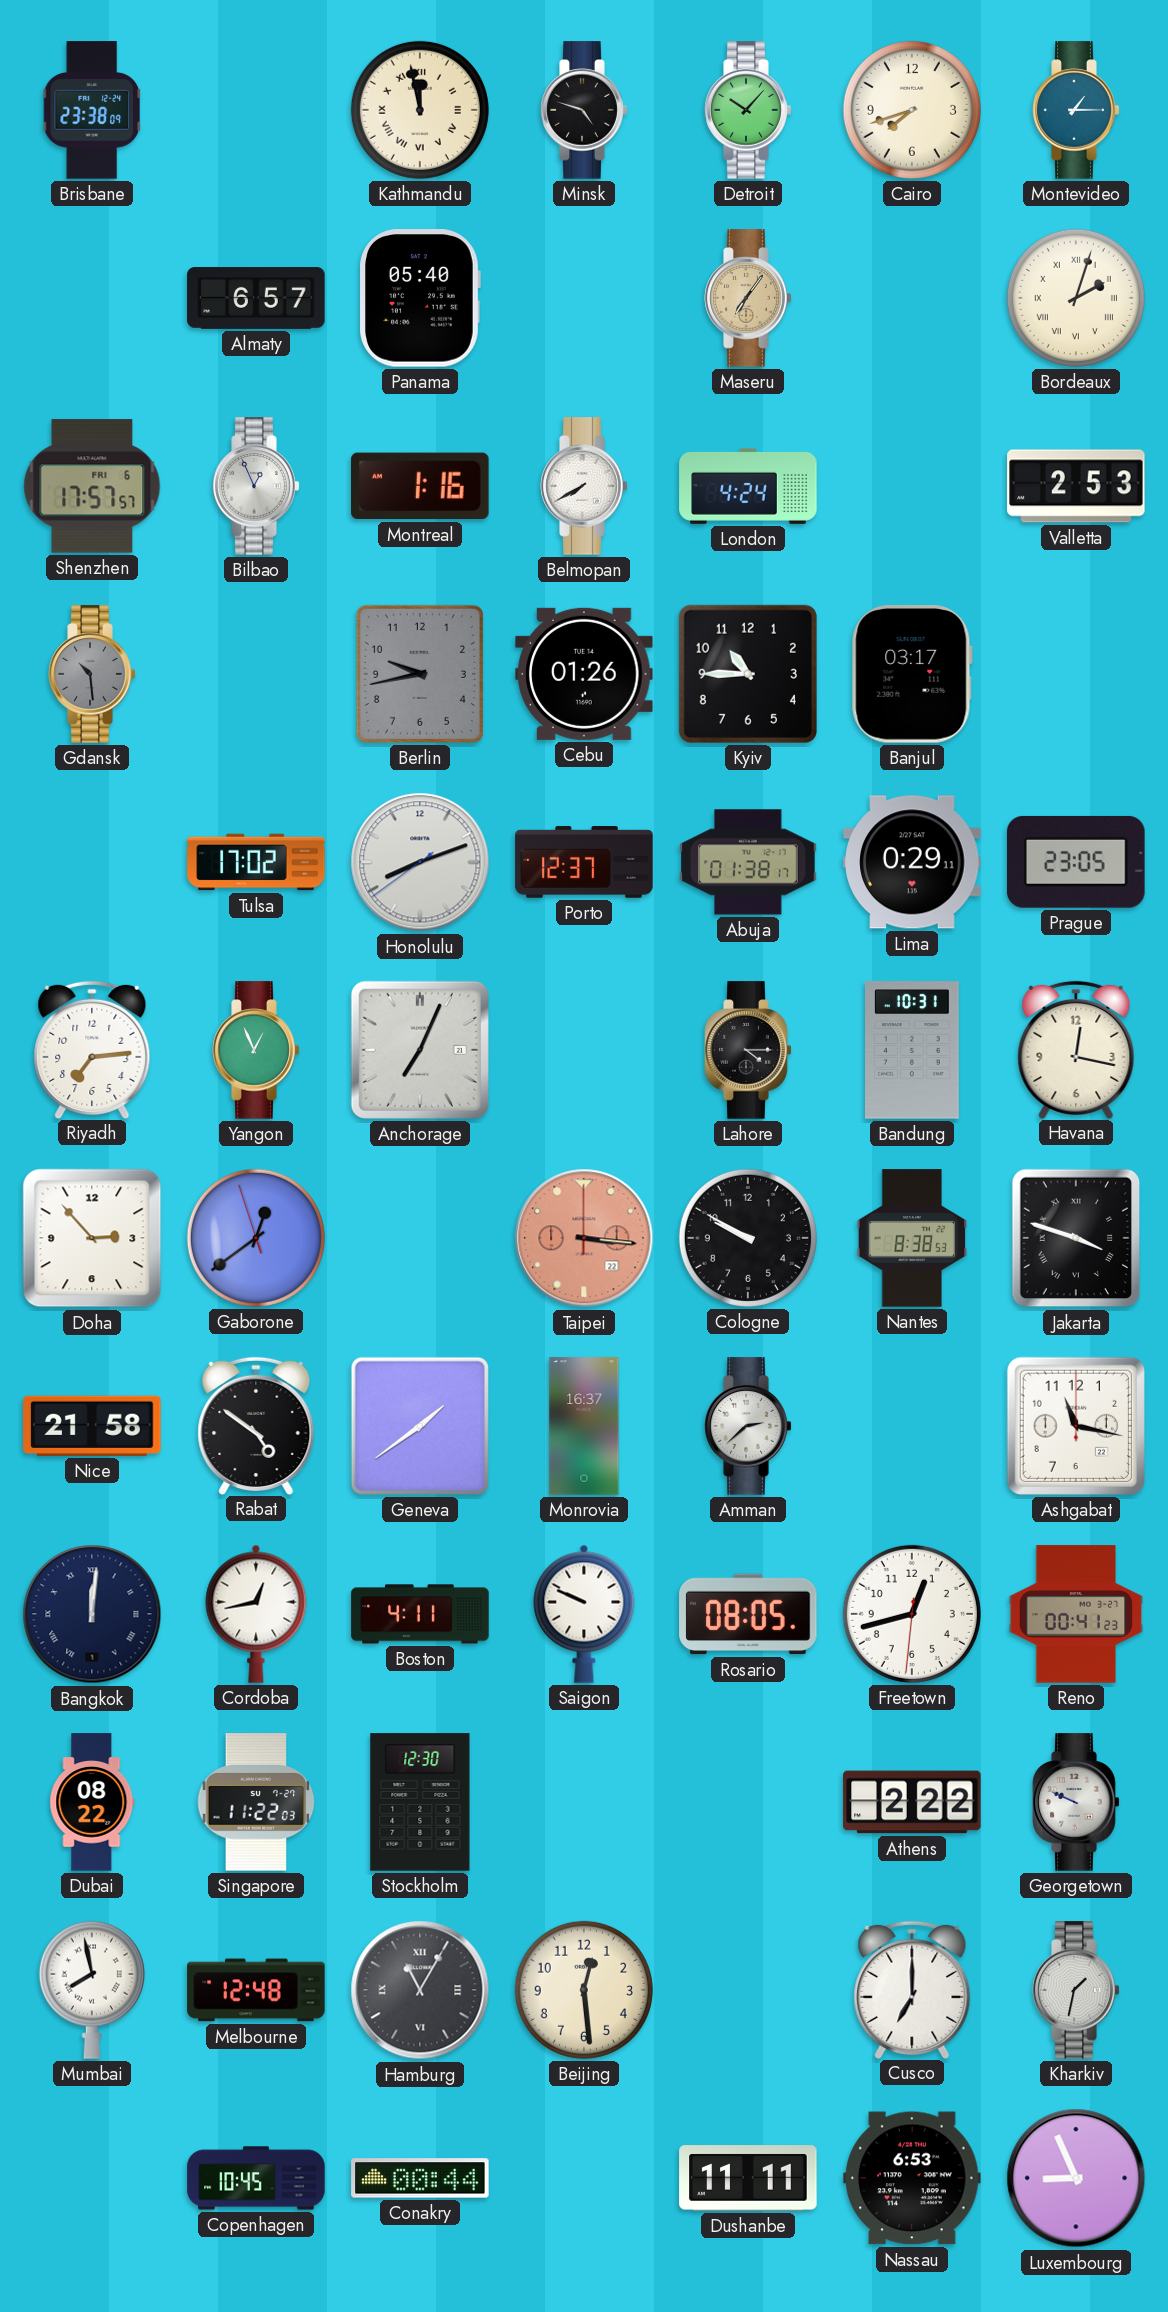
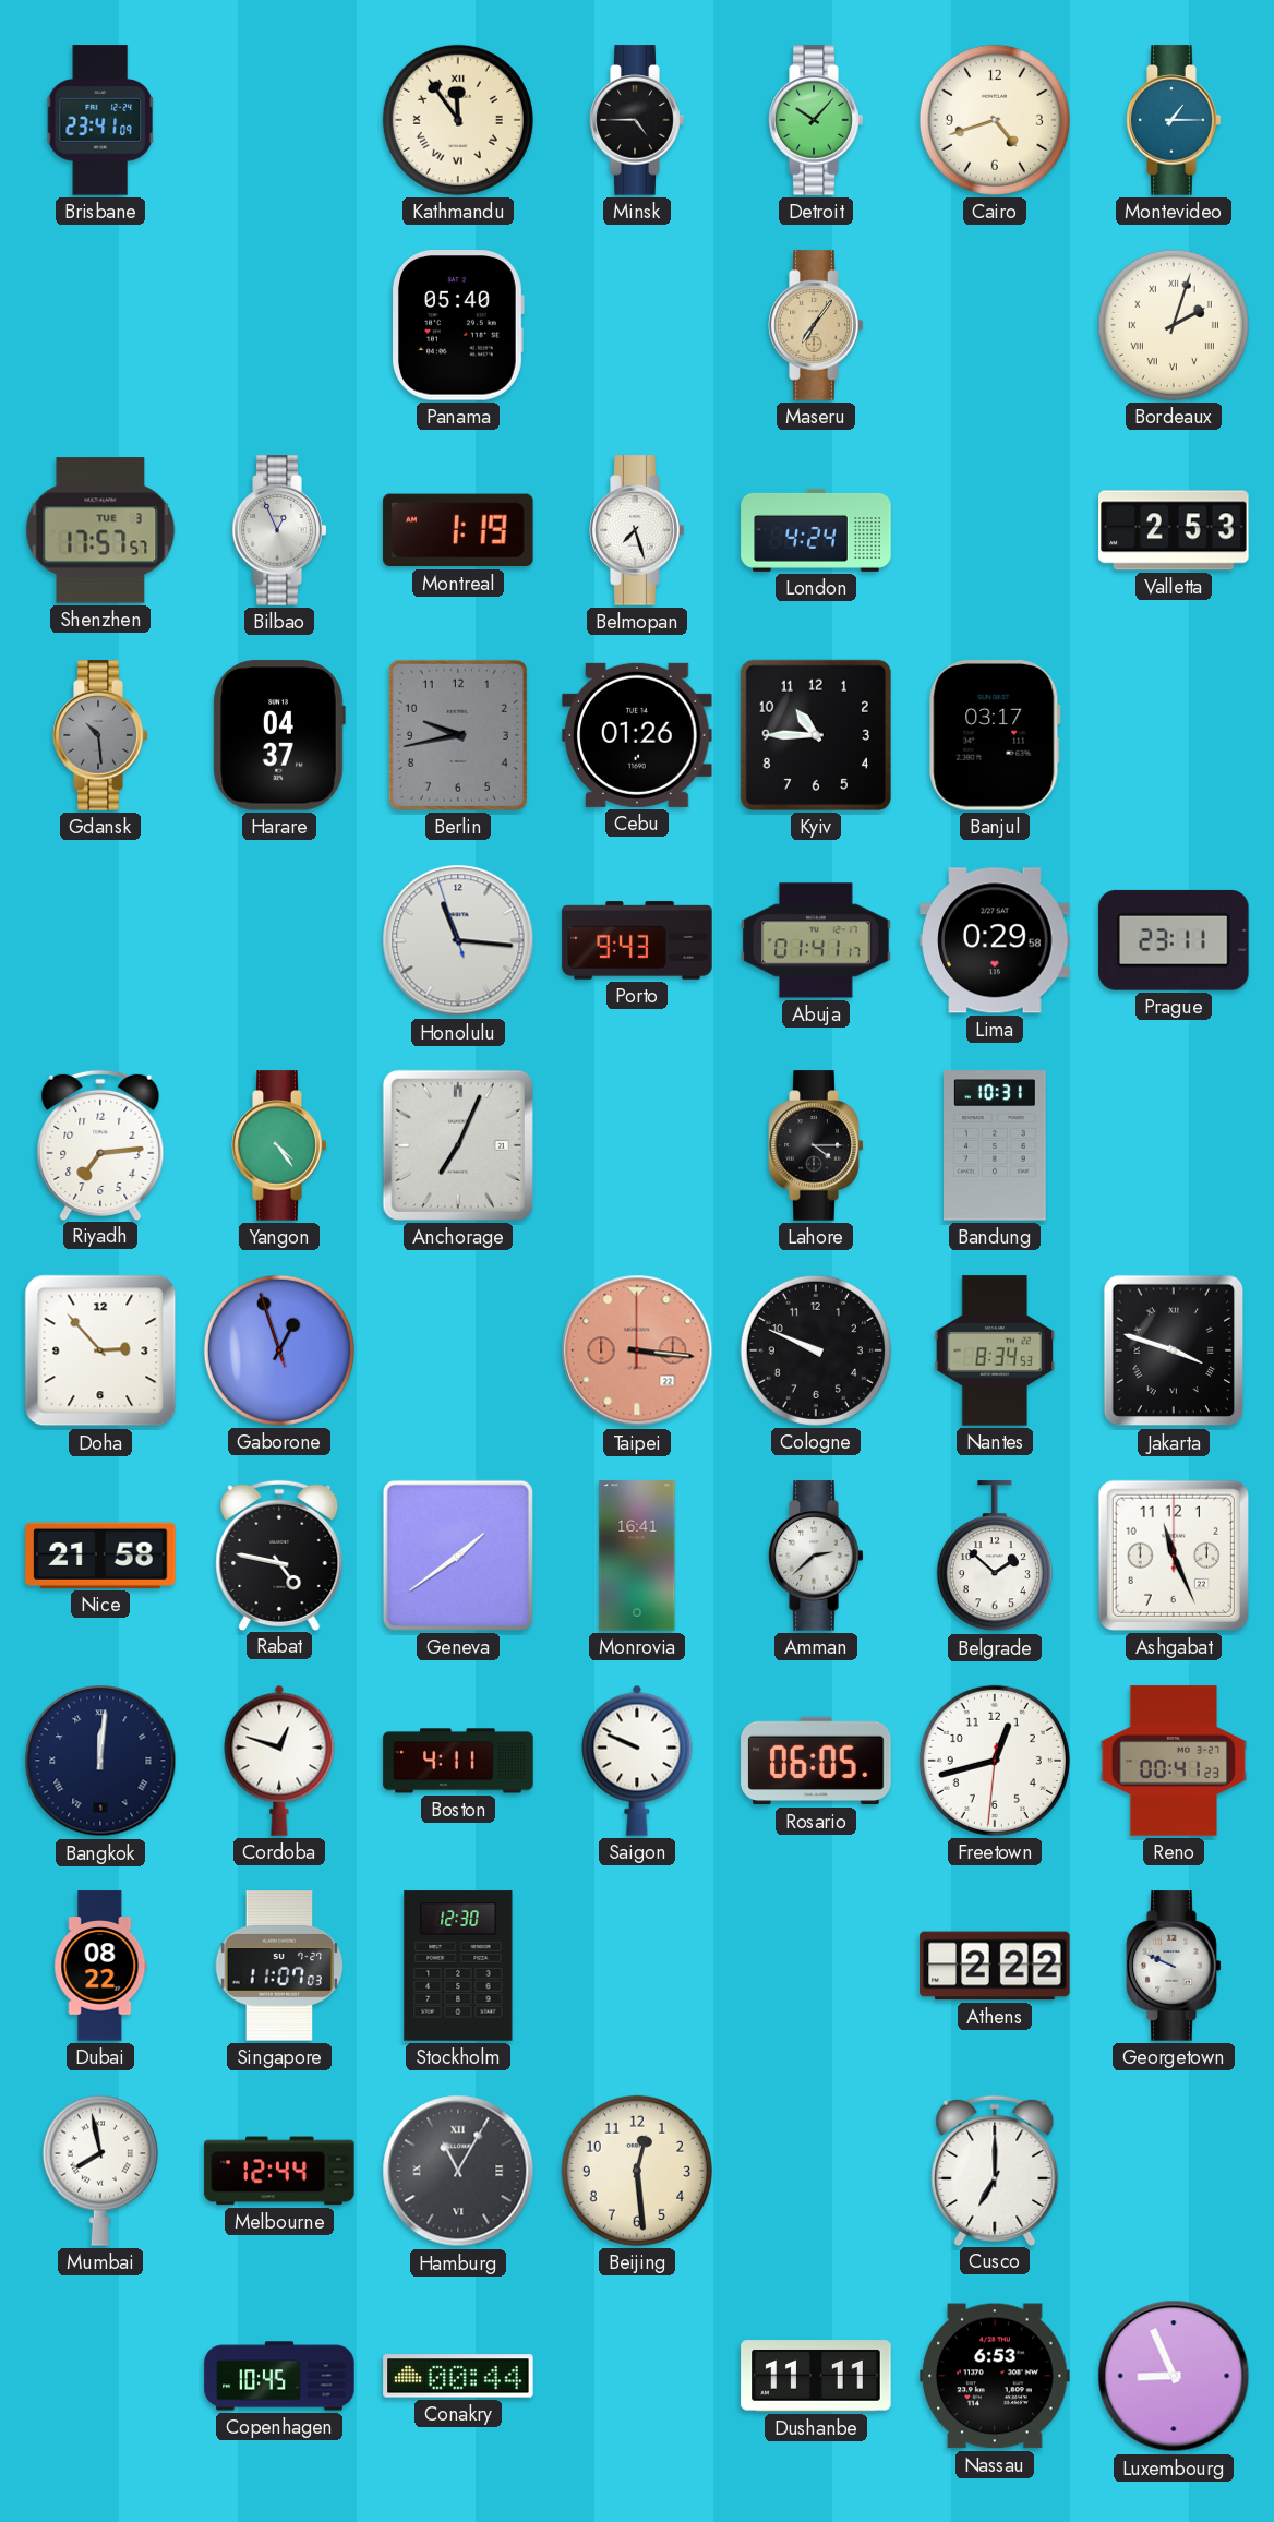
Brisbane: 23:38 -> 23:41
Kathmandu: 11:58 -> 11:54
Minsk: 4:48 -> 4:45
Cairo: 7:42 -> 4:42
Almaty: 6:57 -> none
Shenzhen date: FRI 6 -> TUE 3
Montreal: 1:16 -> 1:19
Belmopan: 7:40 -> 7:27
Harare: none -> 04:37
Tulsa: 17:02 -> none
Honolulu: 8:11 -> 11:15
Porto: 12:37 -> 9:43
Abuja: 01:38 -> 01:41
Lima: 0:29:11 -> 0:29:58
Prague: 23:05 -> 23:11
Yangon: 12:56 -> 4:24
Havana: 12:17 -> none
Gaborone: 12:38 -> 12:56
Cologne: 9:50 -> 9:49
Nantes: 8:38 -> 8:34
Rabat: 4:51 -> 4:47
Monrovia: 16:37 -> 16:41
Belgrade: none -> 1:52
Ashgabat: 11:17 -> 11:26
Cordoba: 12:43 -> 12:48
Rosario: 08:05 -> 06:05
Singapore: 11:22 -> 11:07
Melbourne: 12:48 -> 12:44
Kharkiv: 1:32 -> none
